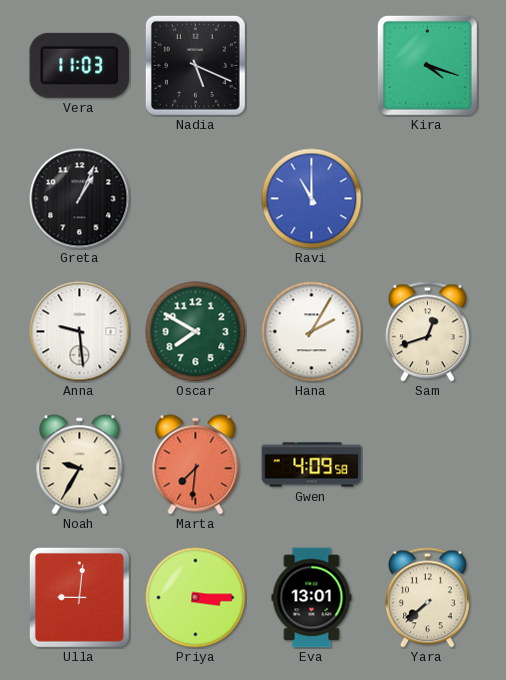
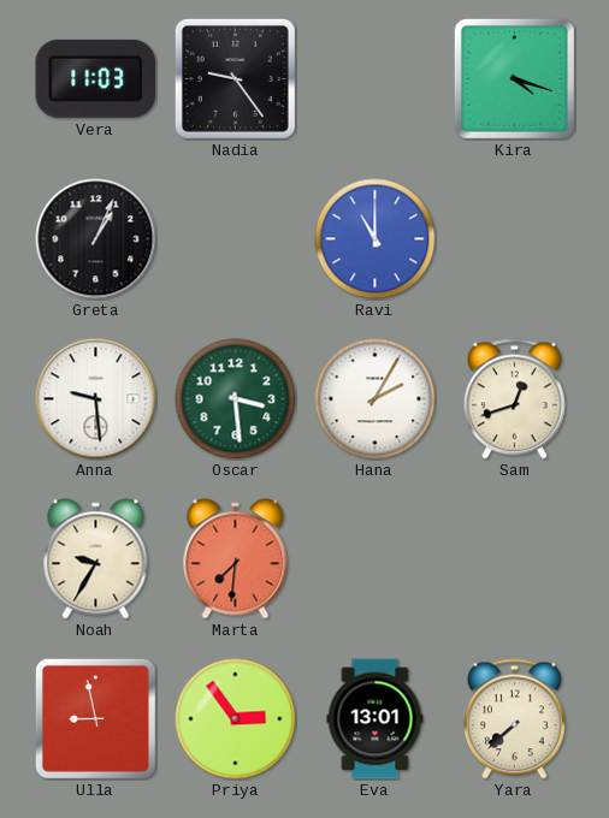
Nadia: 5:19 -> 9:24
Oscar: 7:50 -> 3:29
Gwen: 4:09 -> none
Ulla: 9:01 -> 8:58
Priya: 3:15 -> 2:54
